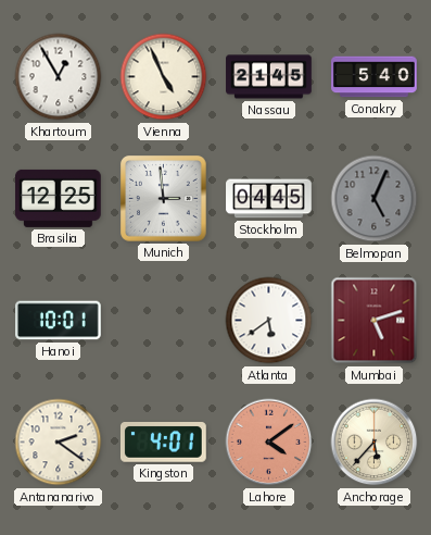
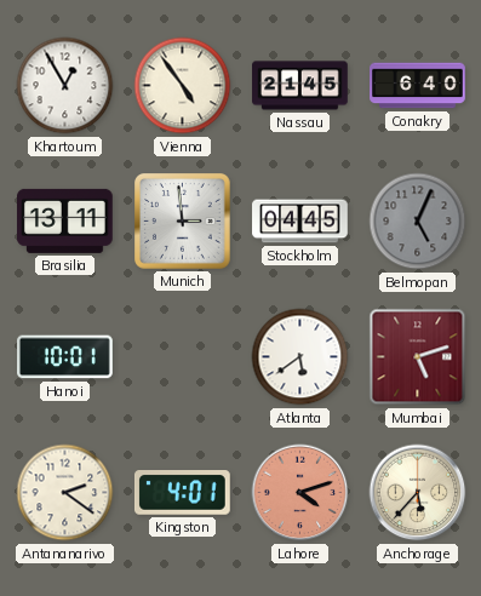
Vienna: 4:56 -> 4:54
Conakry: 5:40 -> 6:40
Brasilia: 12:25 -> 13:11
Lahore: 4:09 -> 4:12
